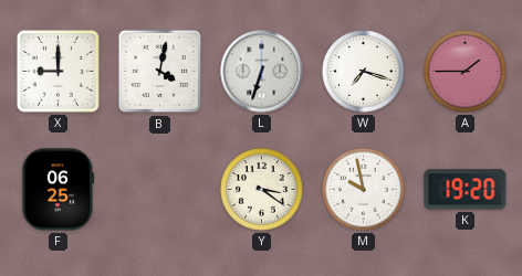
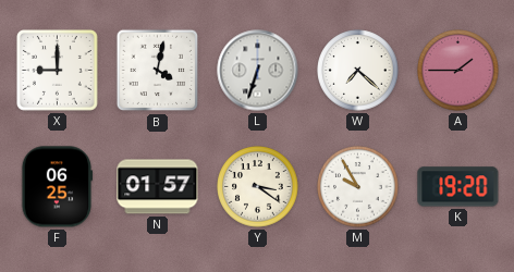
W: 7:18 -> 7:22
N: none -> 01:57
M: 9:58 -> 9:55
